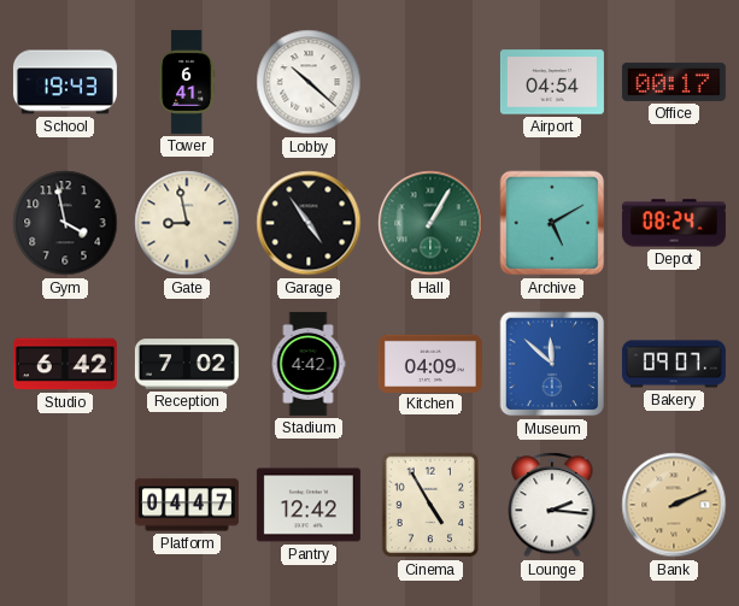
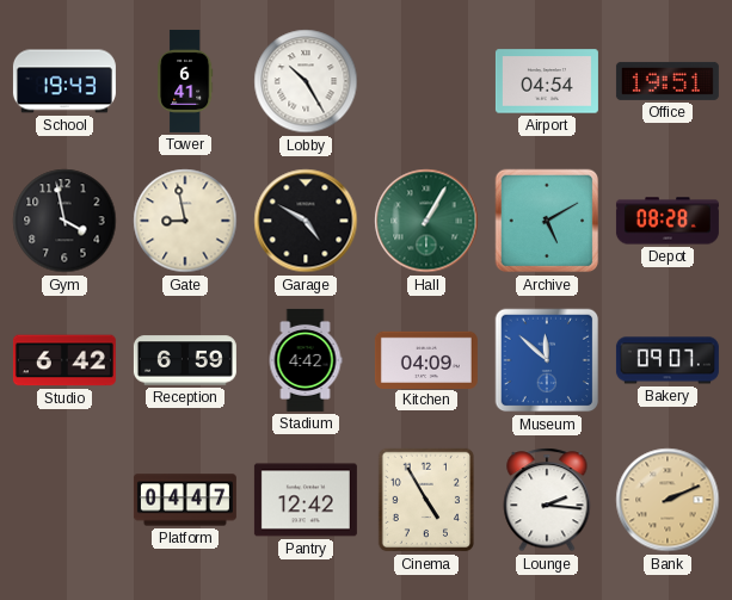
Lobby: 10:22 -> 10:25
Office: 00:17 -> 19:51
Garage: 4:54 -> 4:50
Depot: 08:24 -> 08:28
Reception: 7:02 -> 6:59
